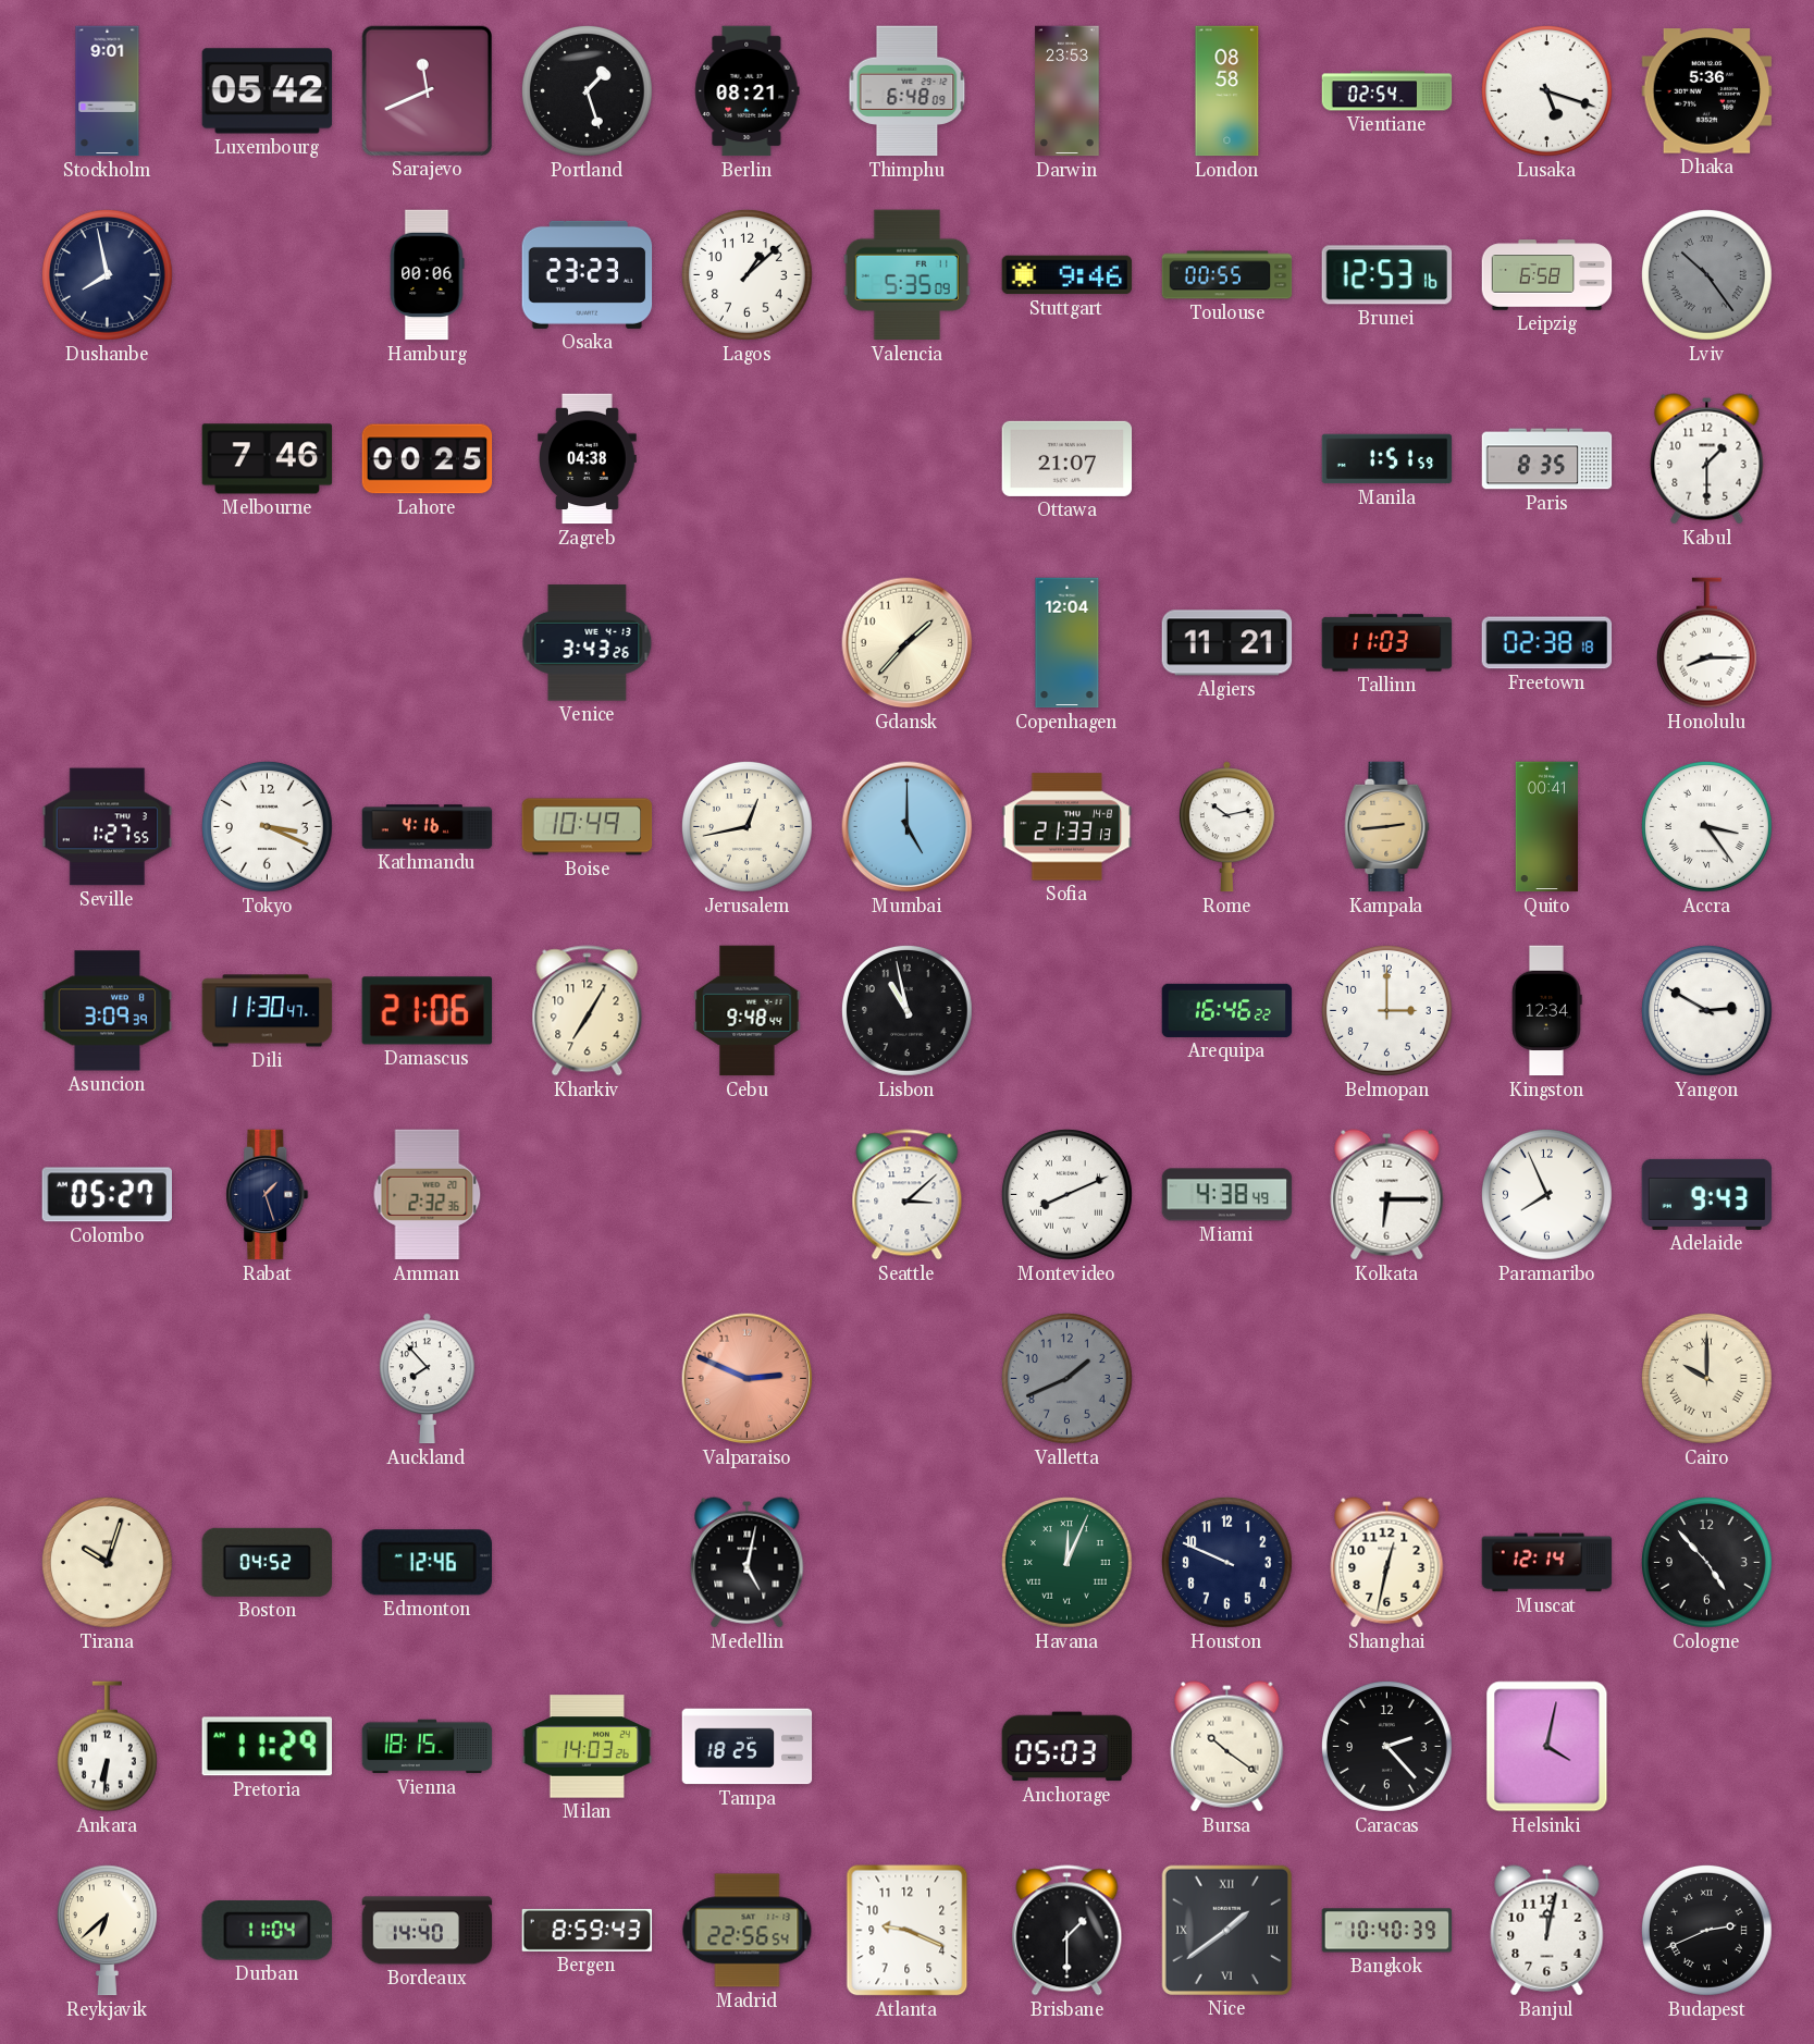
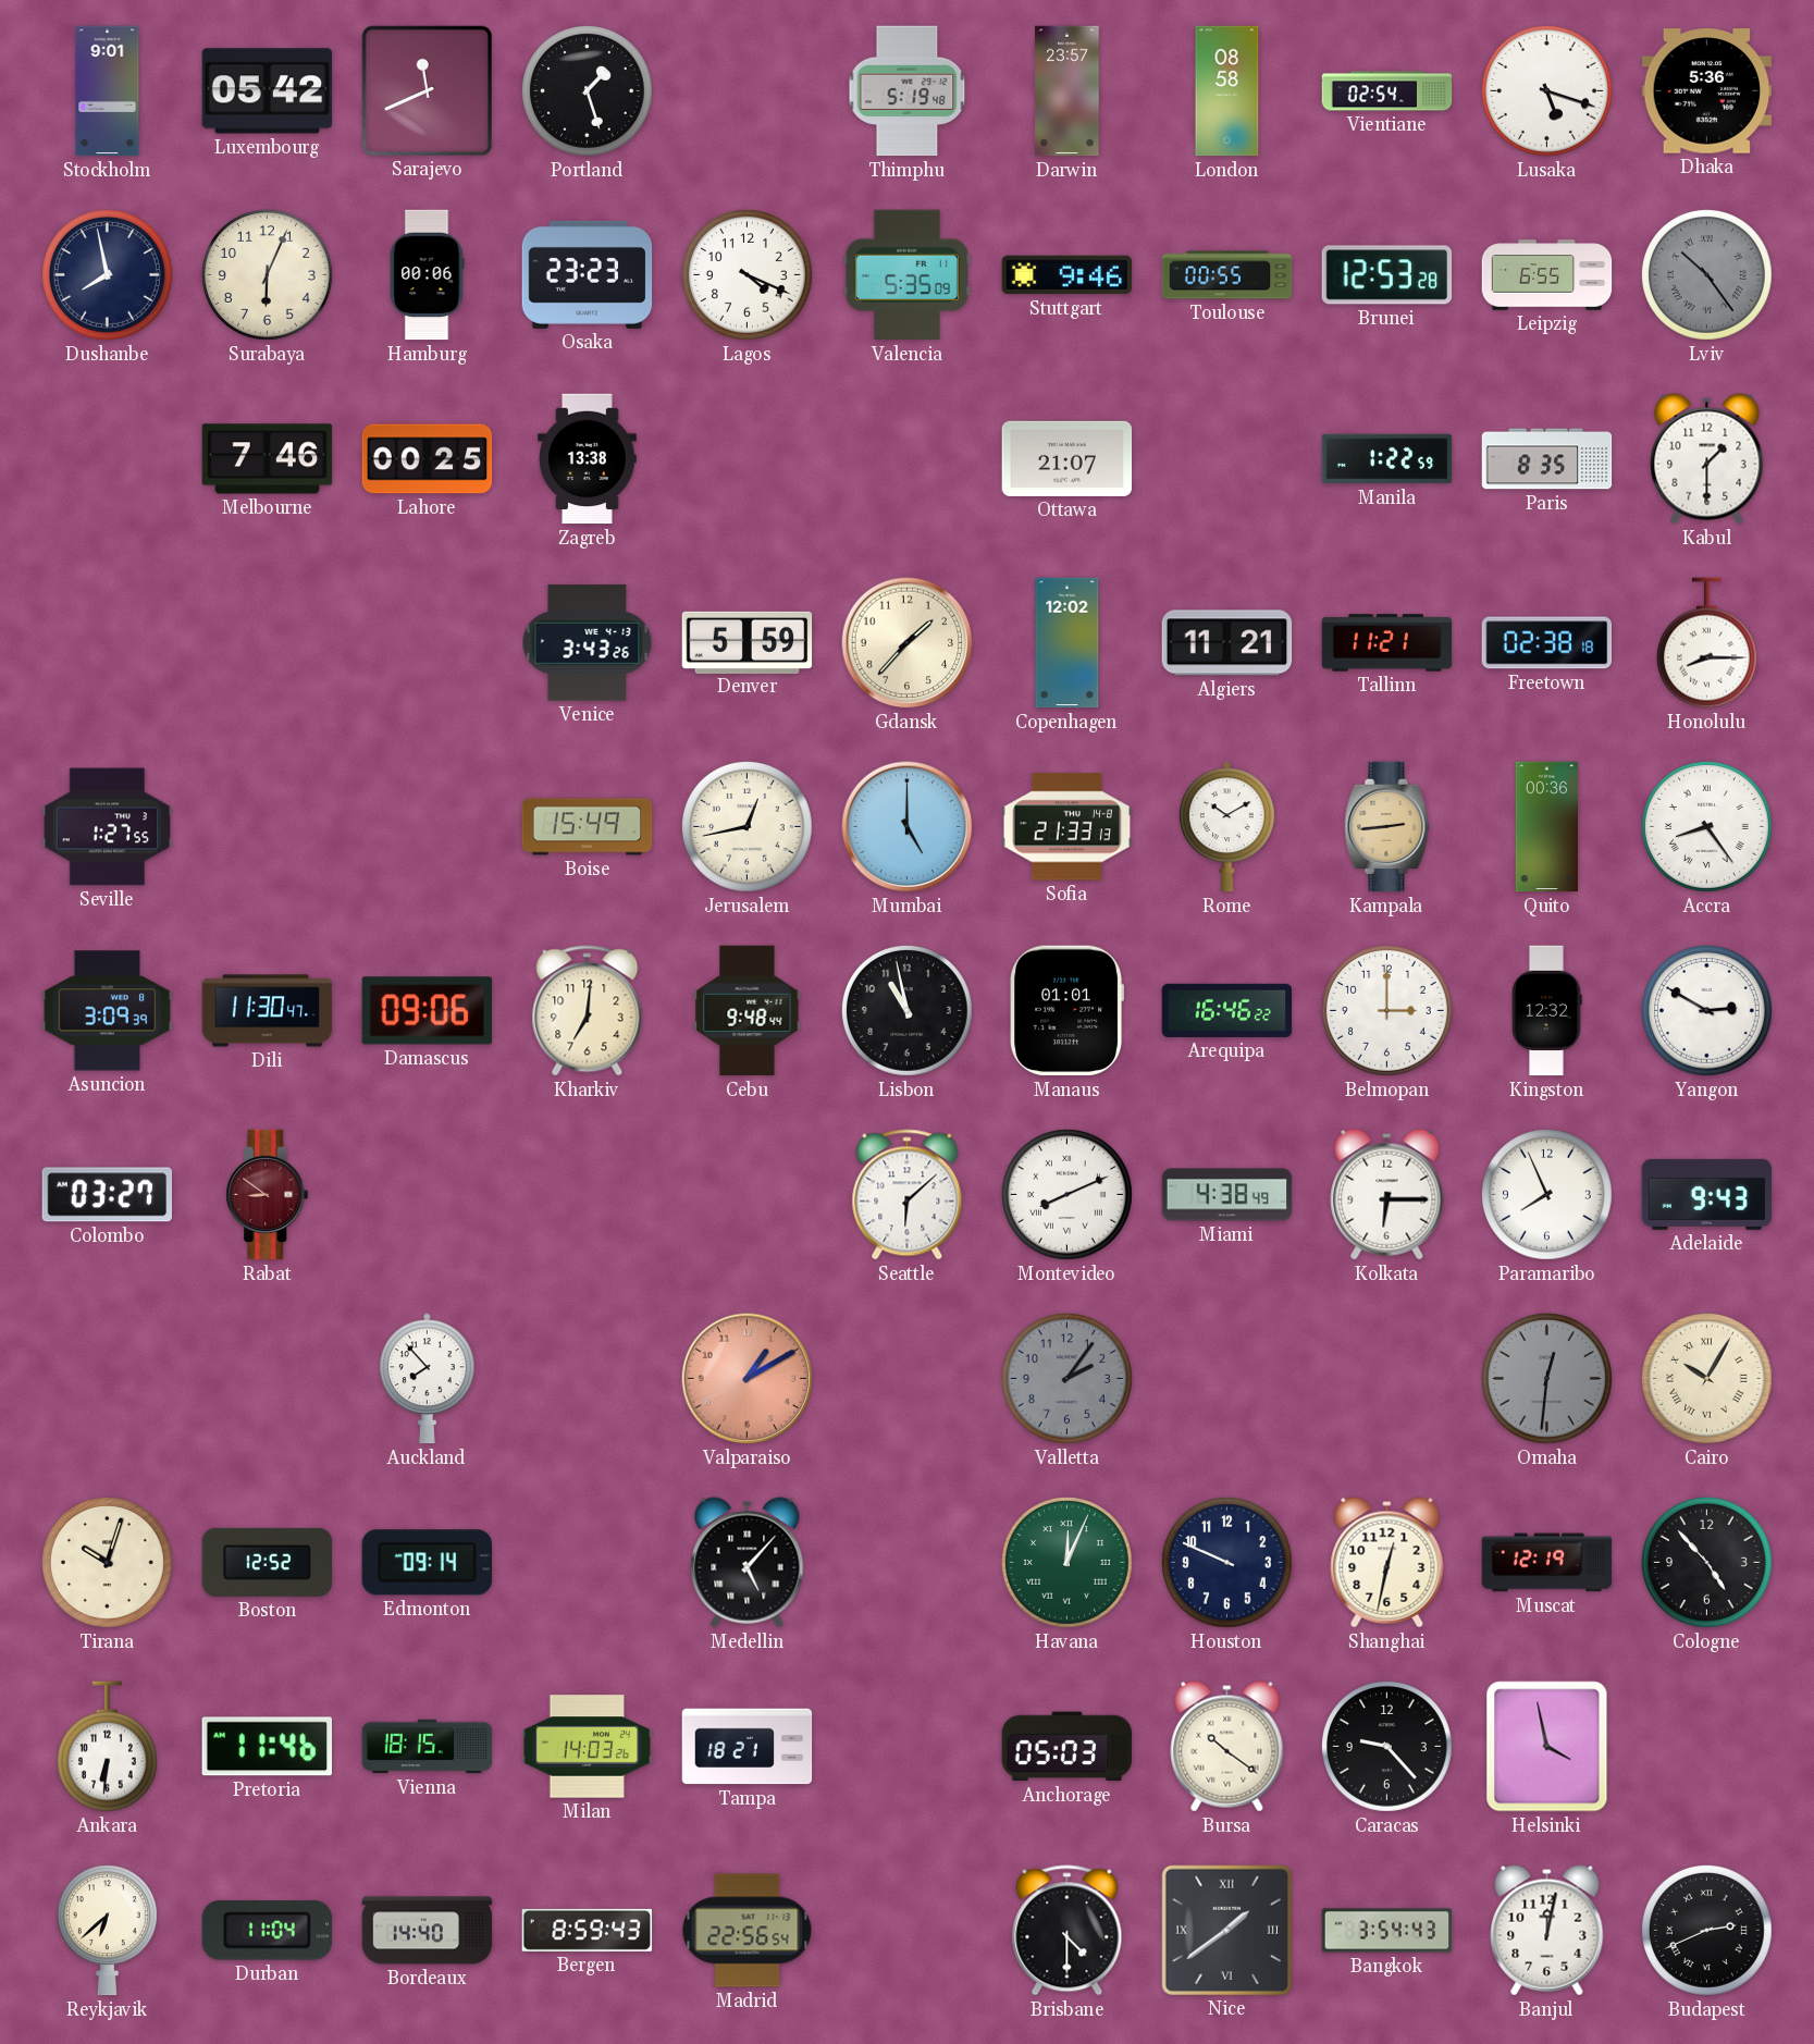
Berlin: 08:21 -> none
Thimphu: 6:48 -> 5:19
Darwin: 23:53 -> 23:57
Surabaya: none -> 6:04
Lagos: 1:08 -> 4:19
Brunei: 12:53:16 -> 12:53:28
Leipzig: 6:58 -> 6:55
Zagreb: 04:38 -> 13:38
Manila: 1:51 -> 1:22
Denver: none -> 5:59
Copenhagen: 12:04 -> 12:02
Tallinn: 11:03 -> 11:21
Tokyo: 3:19 -> none
Kathmandu: 4:16 -> none
Boise: 10:49 -> 15:49
Rome: 10:13 -> 10:10
Quito: 00:41 -> 00:36
Accra: 3:24 -> 8:24
Damascus: 21:06 -> 09:06
Kharkiv: 7:05 -> 7:01
Manaus: none -> 01:01
Kingston: 12:34 -> 12:32
Colombo: 05:27 -> 03:27
Rabat: 1:27 -> 8:51
Rabat dial: navy -> burgundy
Amman: 2:32 -> none
Seattle: 3:08 -> 6:08
Valparaiso: 2:49 -> 1:10
Valletta: 1:41 -> 2:06
Omaha: none -> 12:31
Cairo: 10:00 -> 10:05
Boston: 04:52 -> 12:52
Edmonton: 12:46 -> 09:14
Medellin: 5:02 -> 5:07
Muscat: 12:14 -> 12:19
Pretoria: 11:29 -> 11:46
Tampa: 18:25 -> 18:21
Caracas: 2:23 -> 9:23
Helsinki: 4:02 -> 3:58
Atlanta: 9:19 -> none
Brisbane: 1:30 -> 4:30
Bangkok: 10:40 -> 3:54
